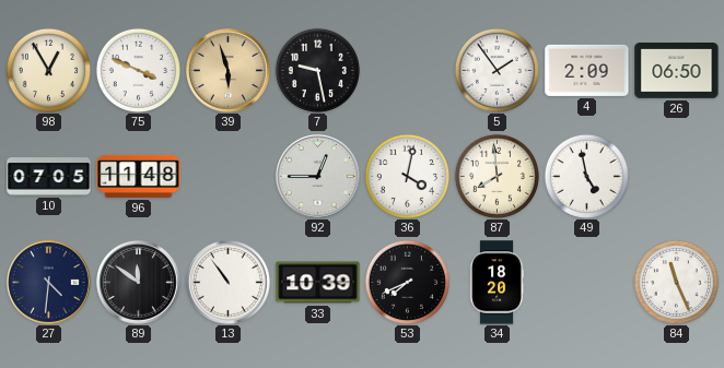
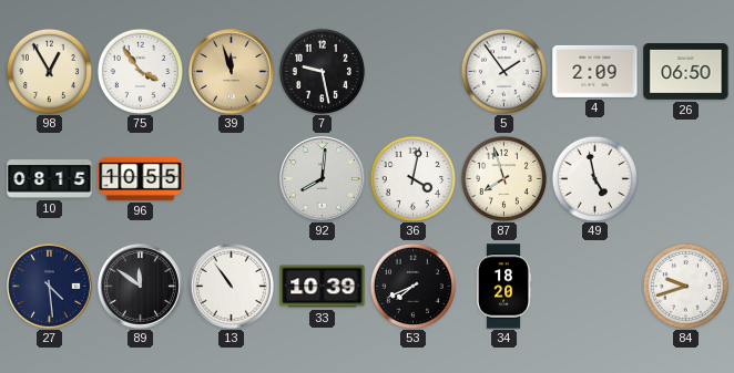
75: 3:49 -> 3:54
39: 5:57 -> 11:57
10: 07:05 -> 08:15
96: 11:48 -> 10:55
92: 12:45 -> 8:01
87: 7:59 -> 7:57
27: 4:31 -> 4:29
84: 11:26 -> 9:42
